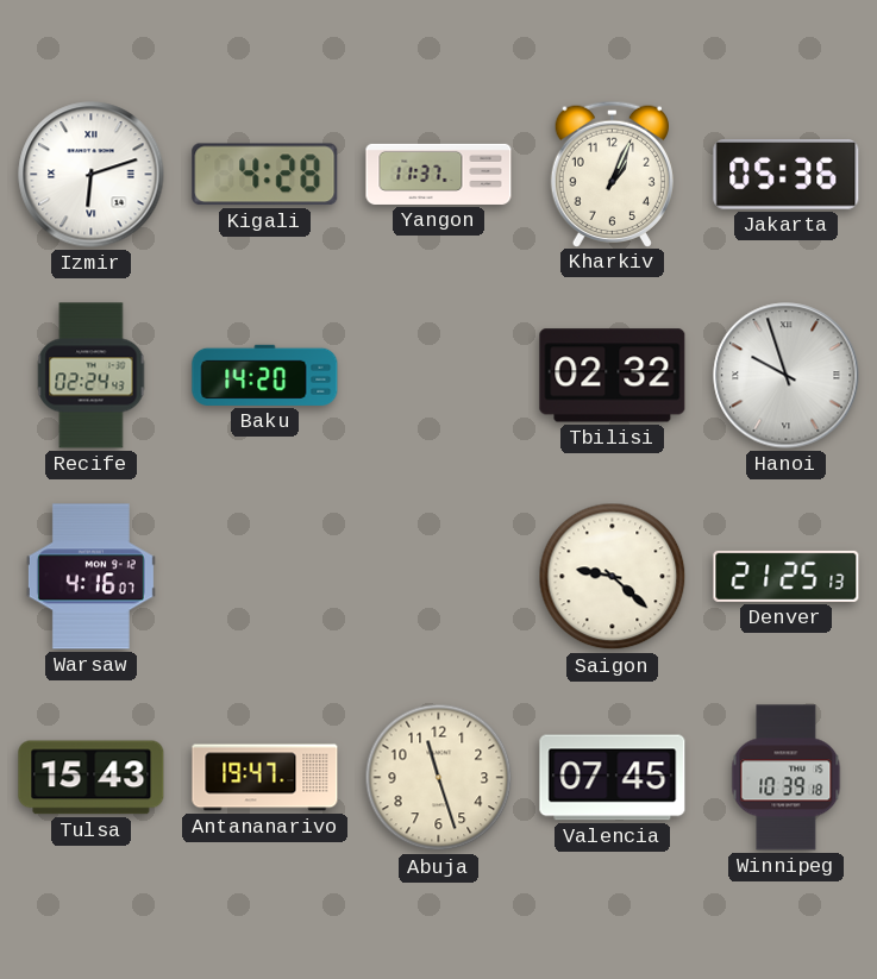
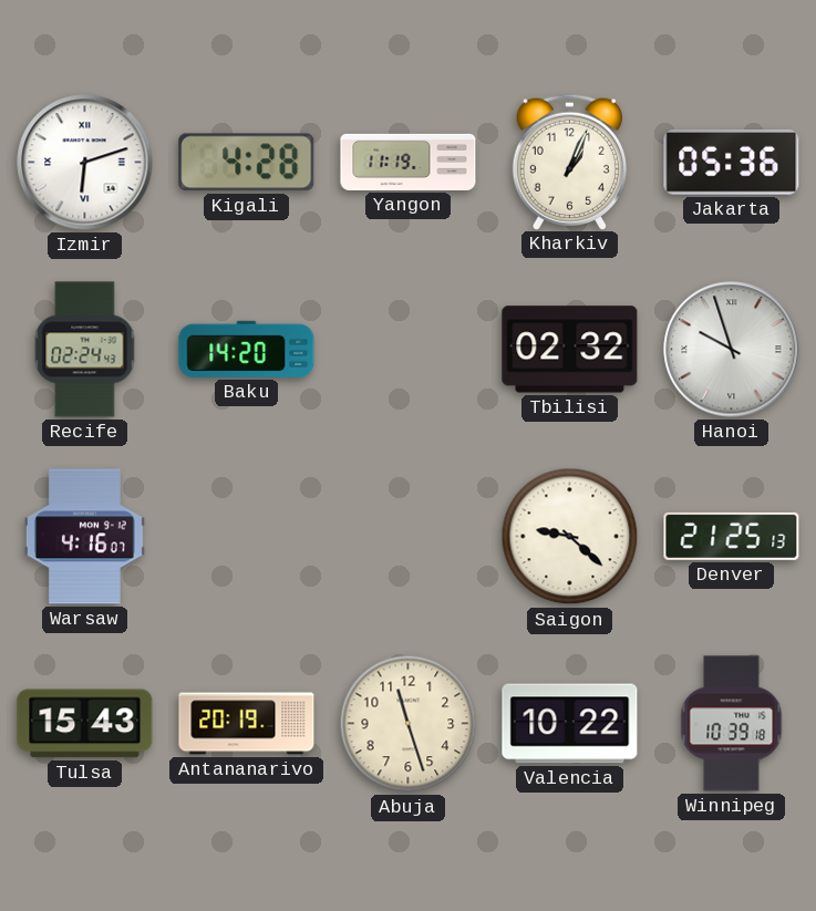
Yangon: 11:37 -> 11:19
Antananarivo: 19:47 -> 20:19
Valencia: 07:45 -> 10:22
